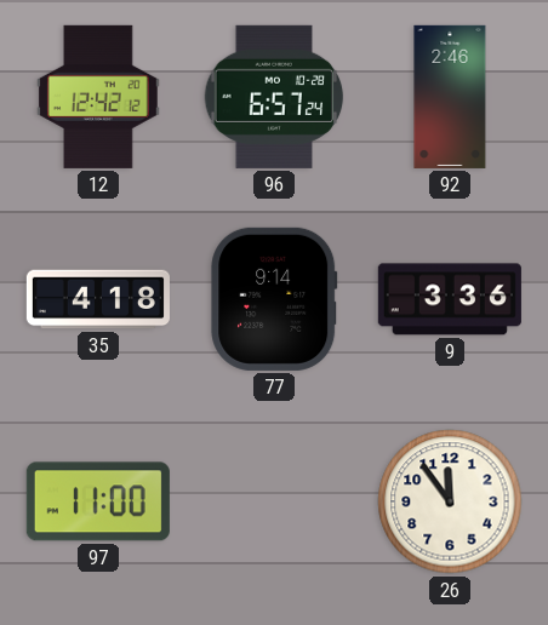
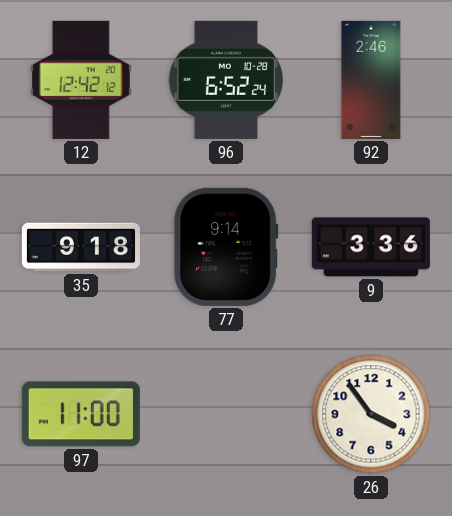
96: 6:57 -> 6:52
35: 4:18 -> 9:18
26: 11:54 -> 3:54
